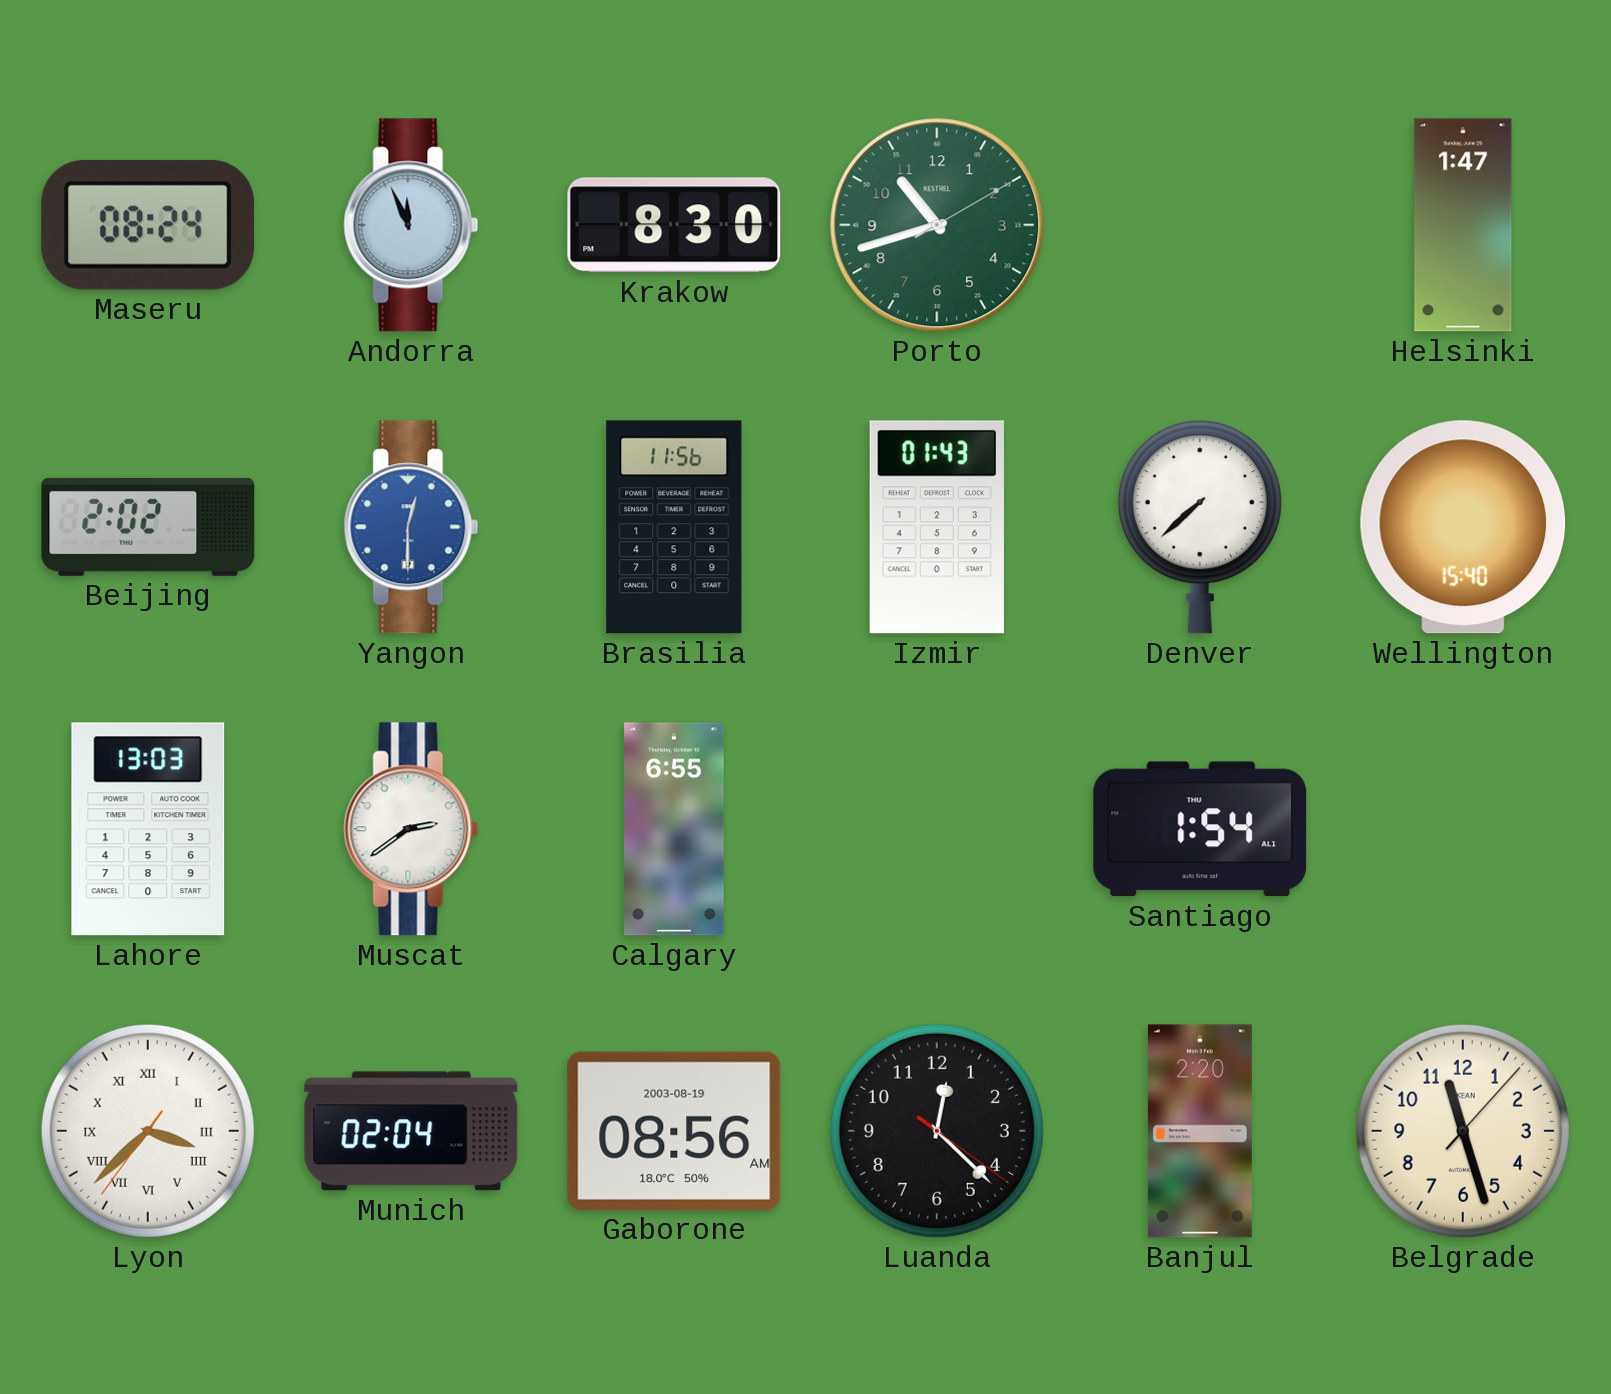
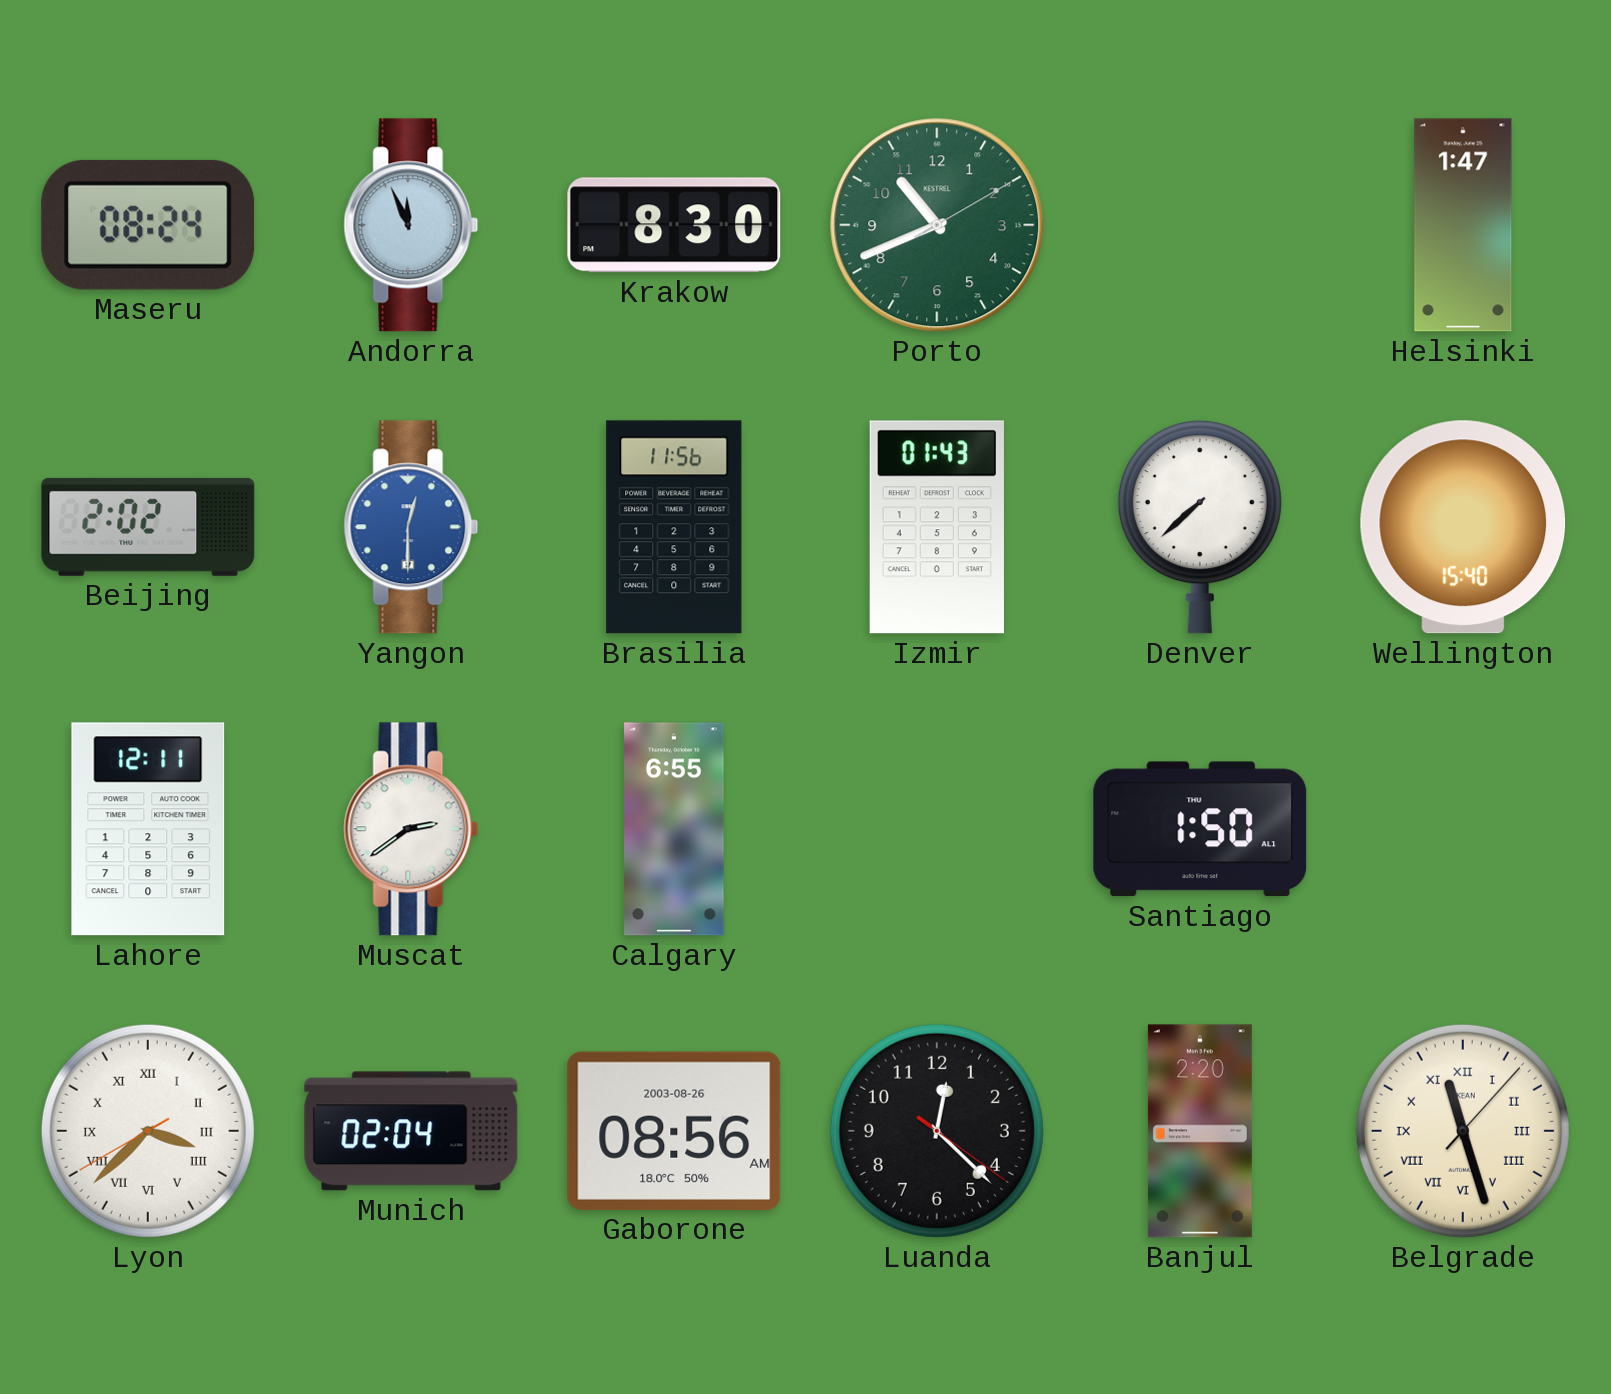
Porto: 10:42 -> 10:41
Lahore: 13:03 -> 12:11
Santiago: 1:54 -> 1:50
Lyon: 3:37:36 -> 3:37:40
Gaborone date: 2003-08-19 -> 2003-08-26
Belgrade numerals: Arabic -> Roman
